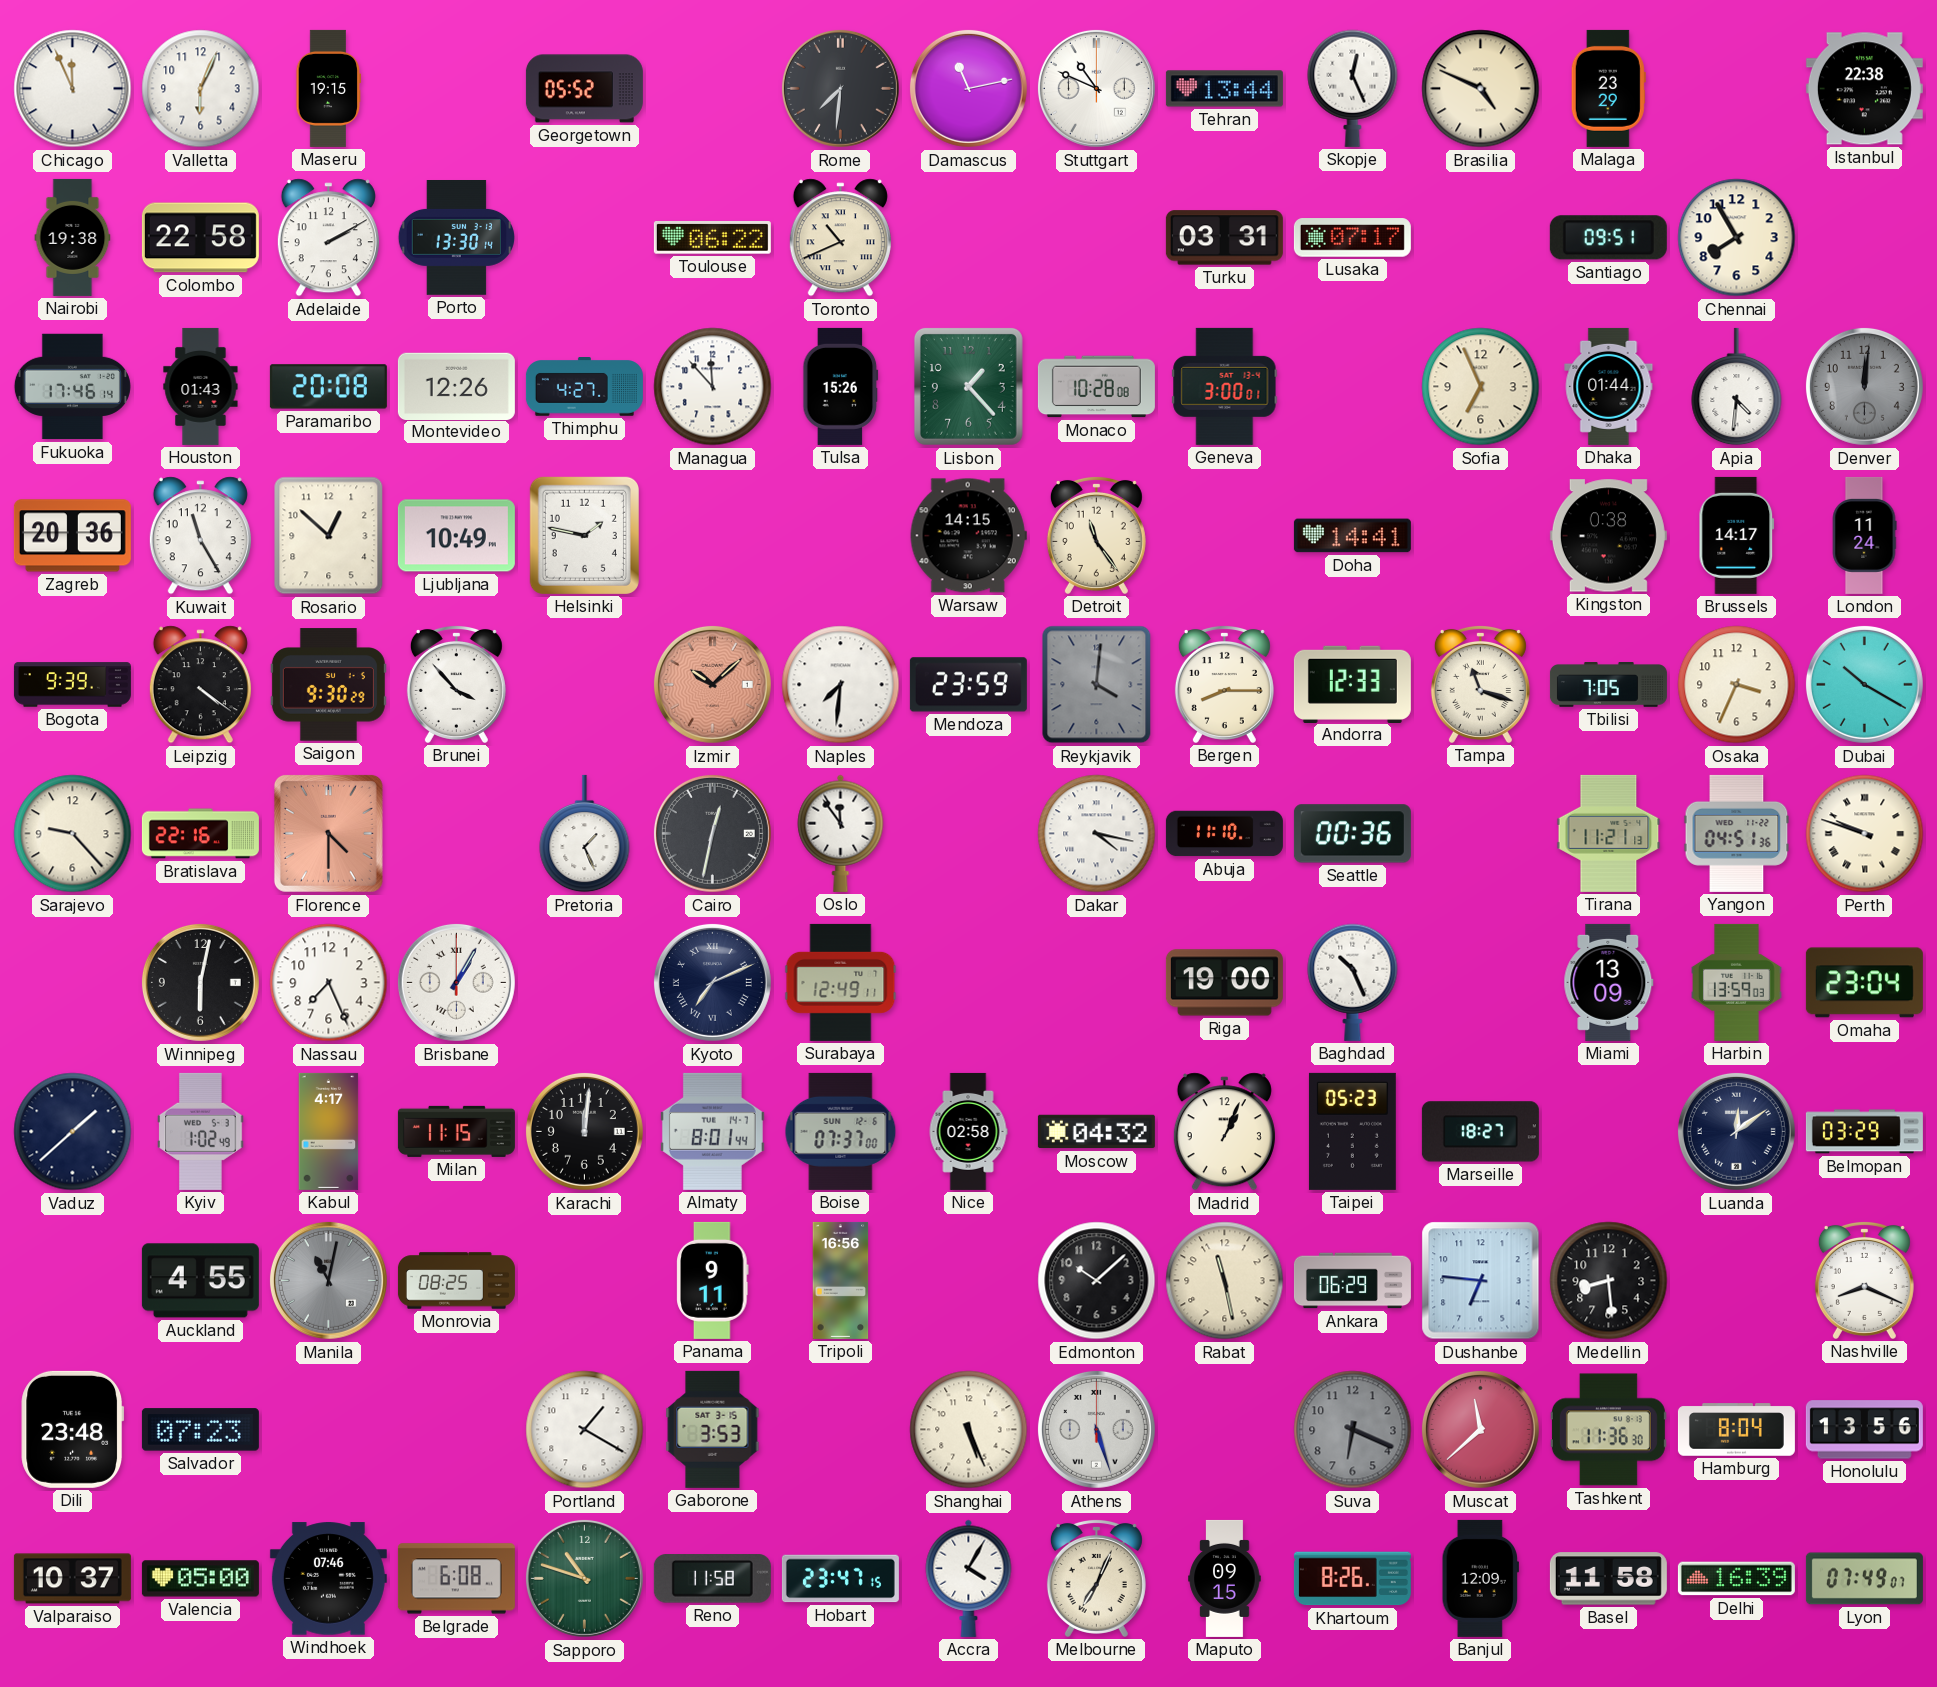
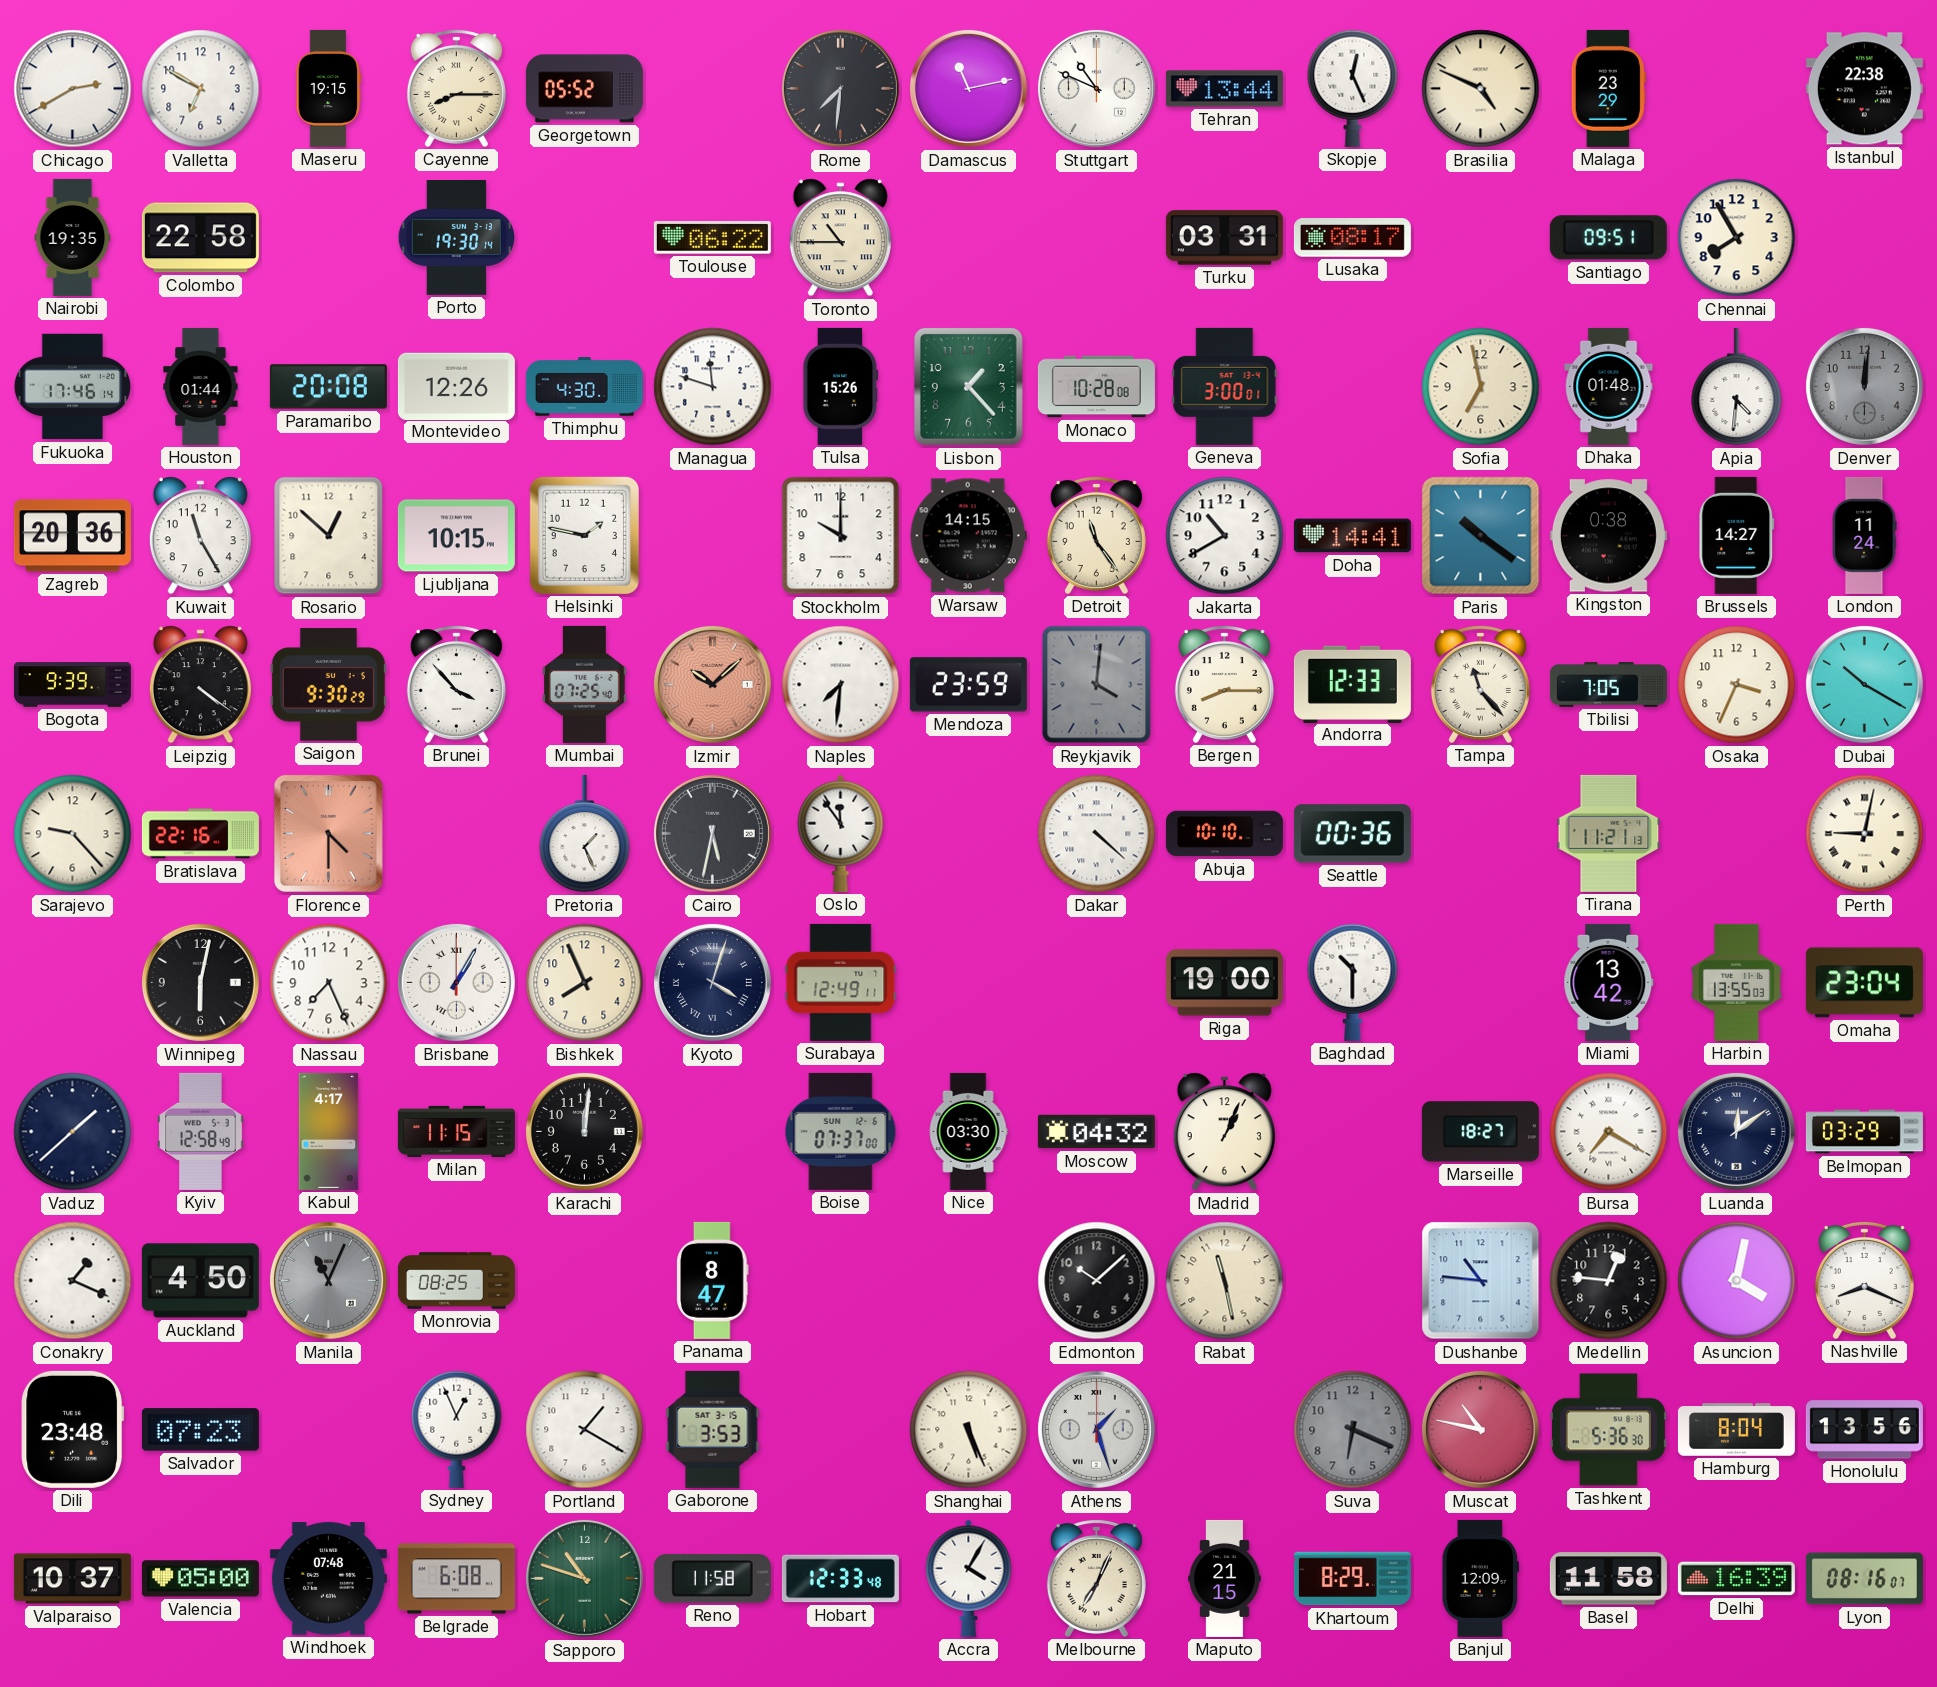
Chicago: 11:56 -> 2:40
Valletta: 6:04 -> 6:50
Cayenne: none -> 8:15
Nairobi: 19:38 -> 19:35
Adelaide: 2:10 -> none
Porto: 13:30 -> 19:30
Toronto: 10:41 -> 10:45
Lusaka: 07:17 -> 08:17
Houston: 01:43 -> 01:44
Thimphu: 4:27 -> 4:30
Managua: 11:53 -> 11:48
Sofia: 6:56 -> 6:58
Dhaka: 01:44 -> 01:48
Ljubljana: 10:49 -> 10:15
Stockholm: none -> 10:00
Jakarta: none -> 10:40
Paris: none -> 10:21
Brussels: 14:17 -> 14:27
Mumbai: none -> 07:25
Tampa: 11:18 -> 11:23
Cairo: 12:32 -> 5:32
Dakar: 4:17 -> 4:22
Abuja: 11:10 -> 10:10
Yangon: 04:51 -> none
Perth: 9:48 -> 9:02
Bishkek: none -> 7:56
Kyoto: 7:11 -> 4:03
Baghdad: 10:26 -> 10:30
Miami: 13:09 -> 13:42
Harbin: 13:59 -> 13:55
Kyiv: 1:02 -> 12:58
Almaty: 8:01 -> none
Nice: 02:58 -> 03:30
Taipei: 05:23 -> none
Bursa: none -> 7:20
Conakry: none -> 1:19
Auckland: 4:55 -> 4:50
Manila: 11:02 -> 11:04
Panama: 9:11 -> 8:47
Tripoli: 16:56 -> none
Ankara: 06:29 -> none
Dushanbe: 6:46 -> 10:46
Medellin: 8:29 -> 12:46
Asuncion: none -> 4:02
Sydney: none -> 12:56
Athens: 5:27 -> 1:27
Muscat: 11:38 -> 10:47
Tashkent: 11:36 -> 5:36
Windhoek: 07:46 -> 07:48
Hobart: 23:47 -> 12:33
Maputo: 09:15 -> 21:15
Khartoum: 8:26 -> 8:29
Lyon: 07:49 -> 08:16
